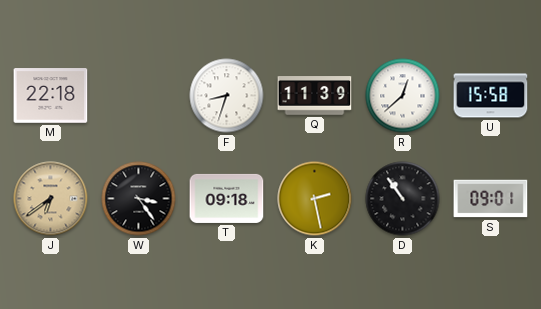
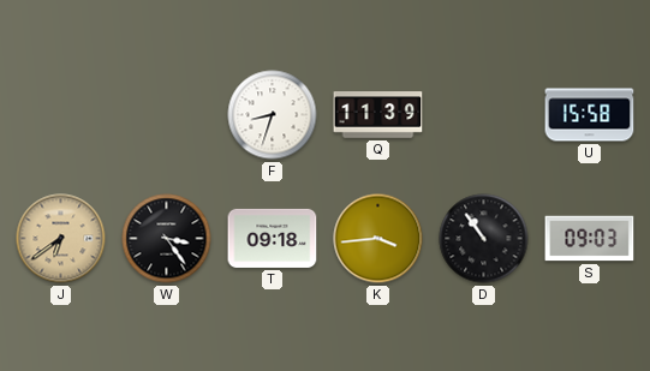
M: 22:18 -> none
R: 12:38 -> none
K: 2:28 -> 3:44
S: 09:01 -> 09:03
